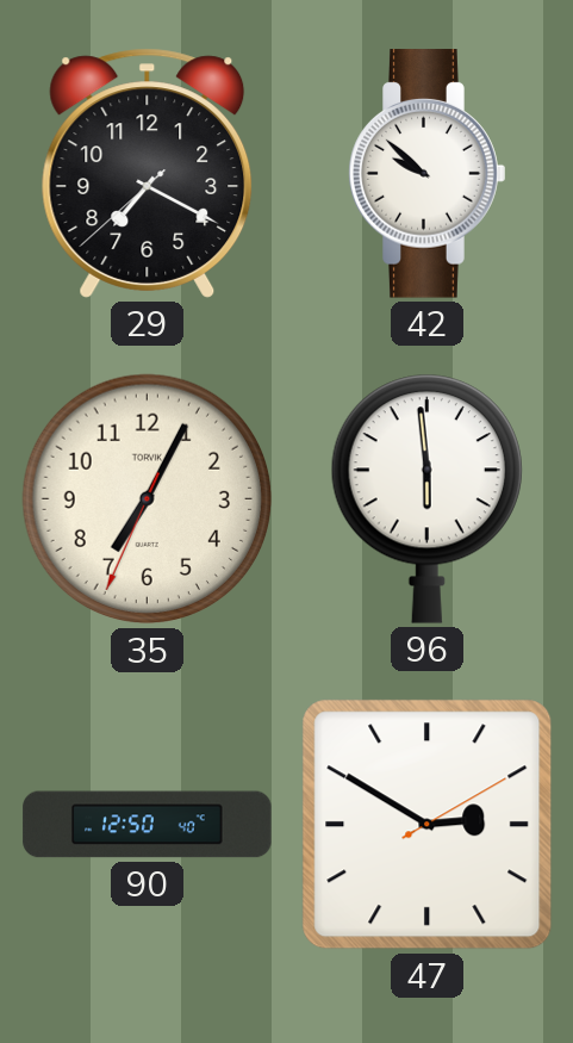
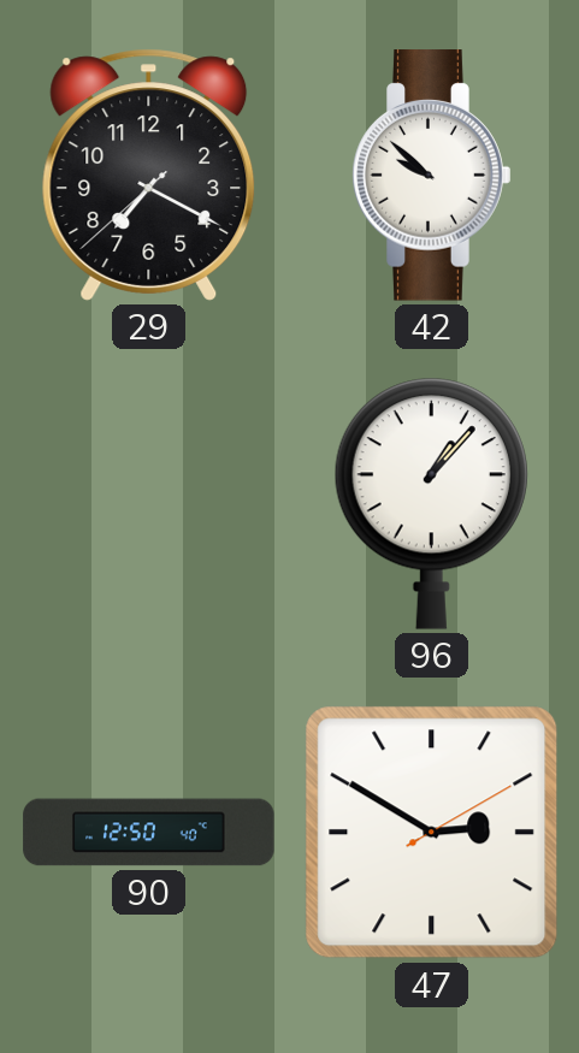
35: 7:04 -> none
96: 5:59 -> 1:07
